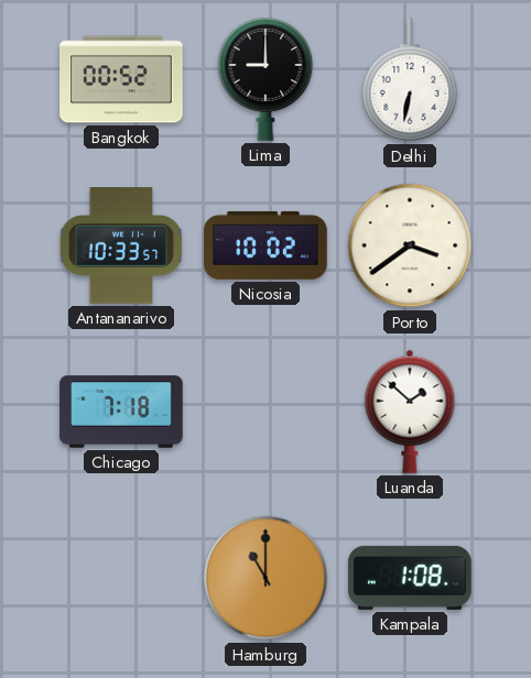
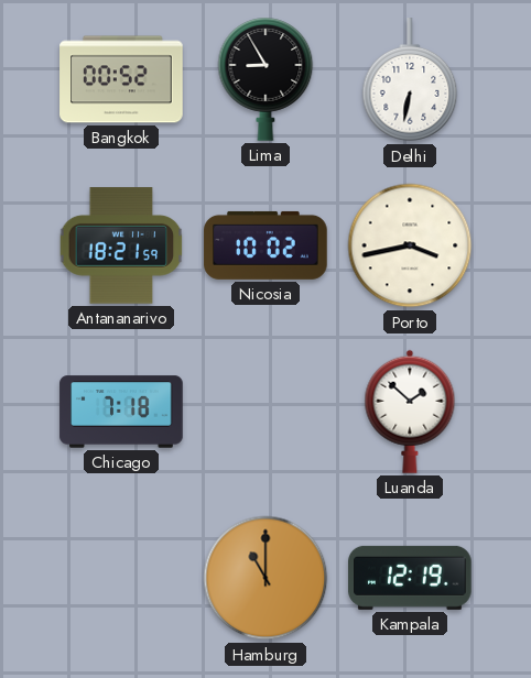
Lima: 9:00 -> 8:55
Antananarivo: 10:33 -> 18:21
Porto: 3:39 -> 3:43
Kampala: 1:08 -> 12:19
